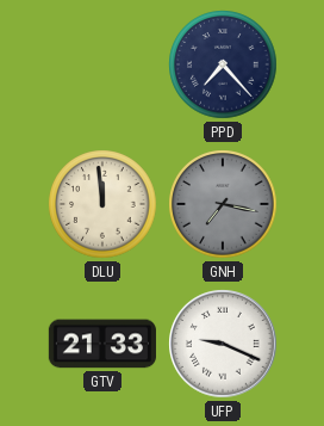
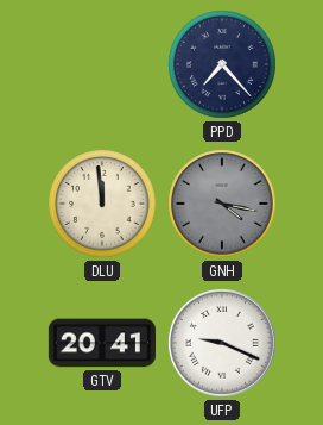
GNH: 7:17 -> 4:17
GTV: 21:33 -> 20:41
